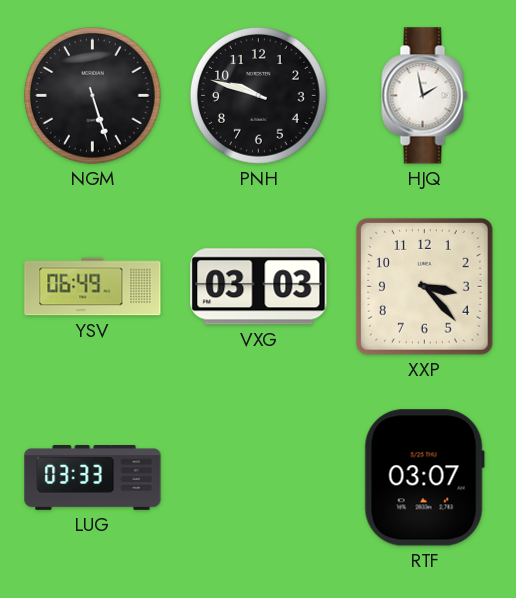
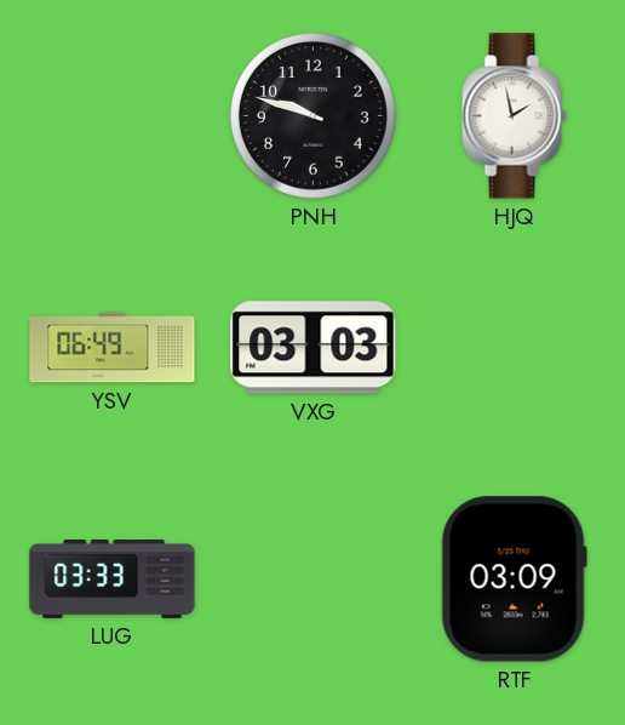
NGM: 5:27 -> none
XXP: 3:23 -> none
RTF: 03:07 -> 03:09
